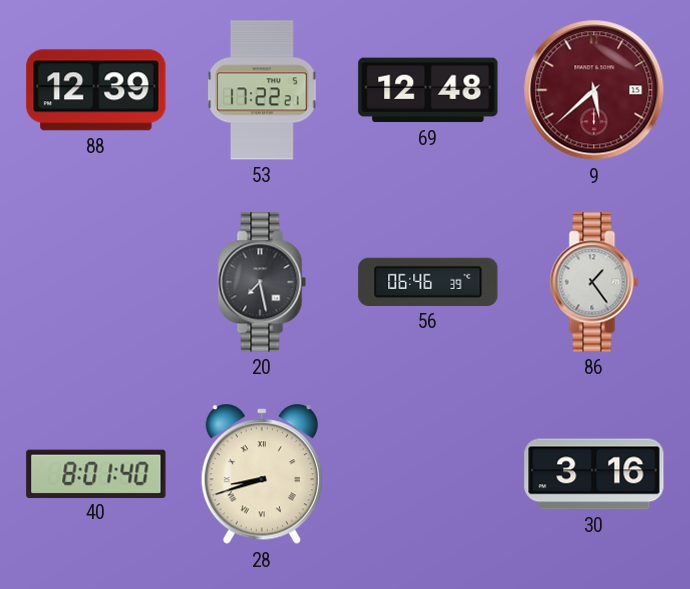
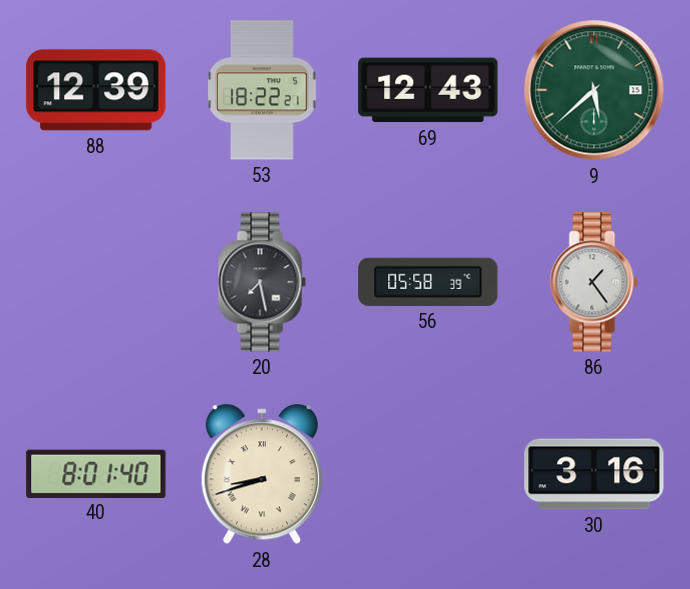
53: 17:22 -> 18:22
69: 12:48 -> 12:43
9 dial: burgundy -> green
56: 06:46 -> 05:58
